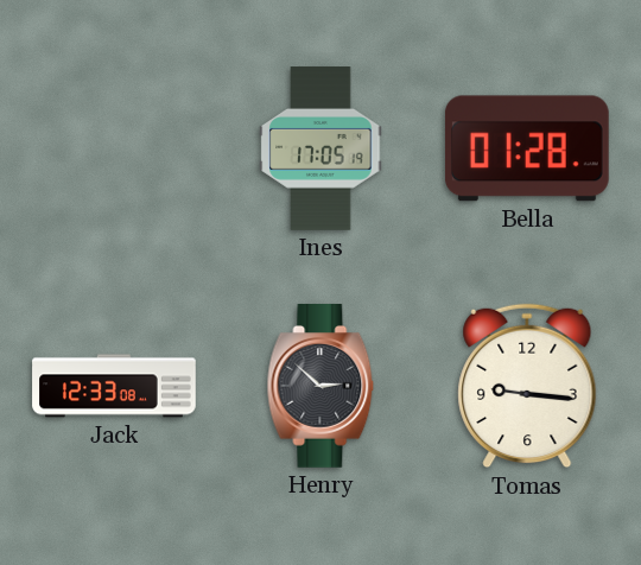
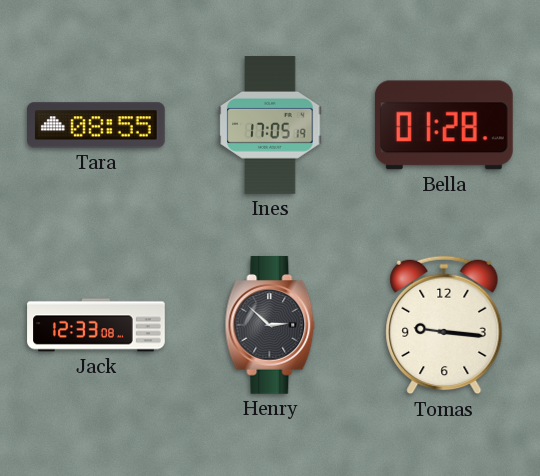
Tara: none -> 08:55
